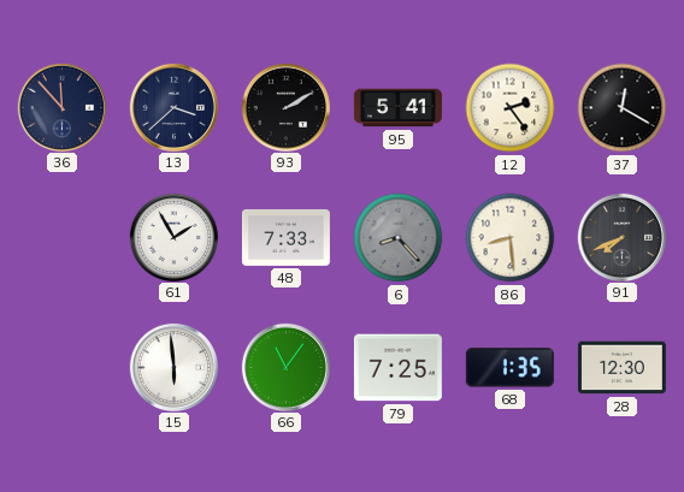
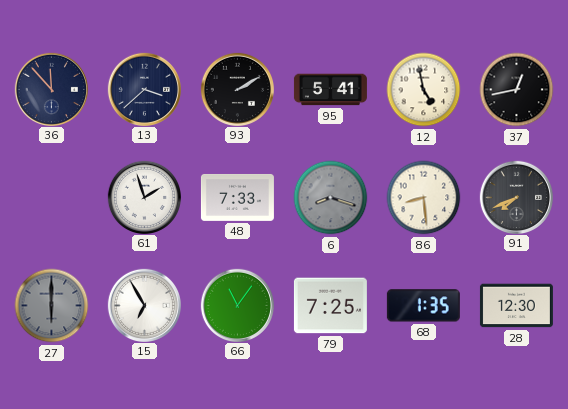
12: 2:24 -> 4:58
37: 12:20 -> 12:43
61: 1:55 -> 1:57
6: 8:23 -> 8:18
27: none -> 6:00
15: 5:59 -> 6:55
